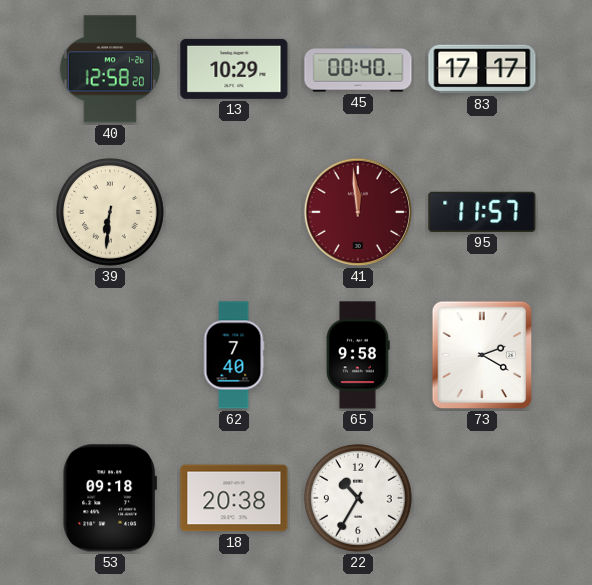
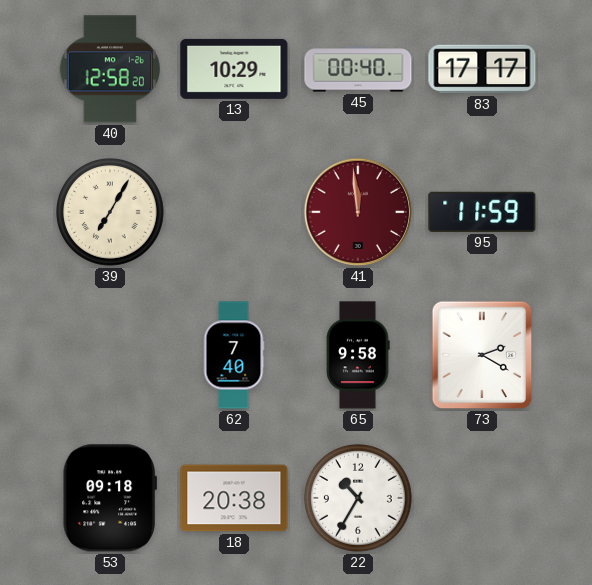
39: 6:31 -> 7:05
95: 11:57 -> 11:59
